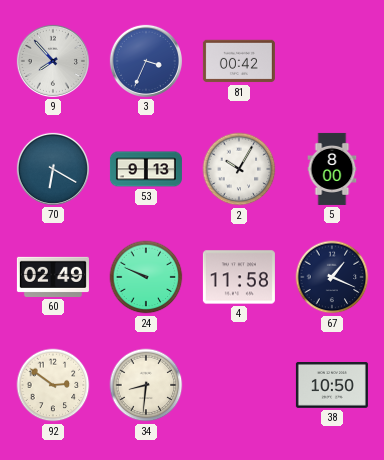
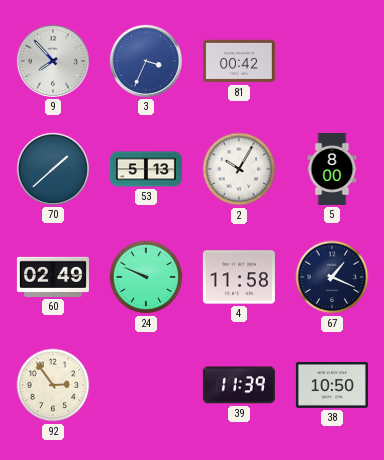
70: 6:20 -> 1:38
53: 9:13 -> 5:13
92: 2:51 -> 2:54
34: 8:31 -> none
39: none -> 11:39
